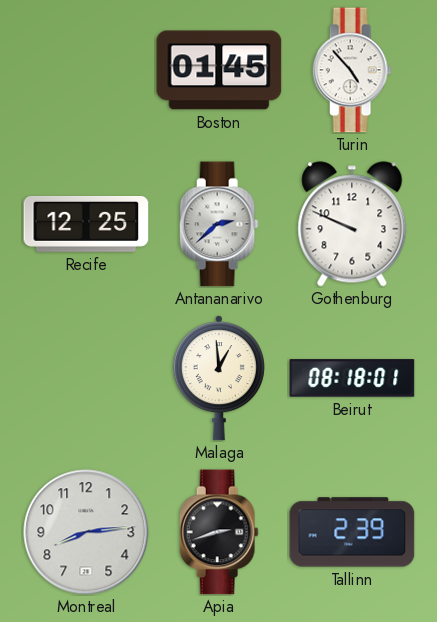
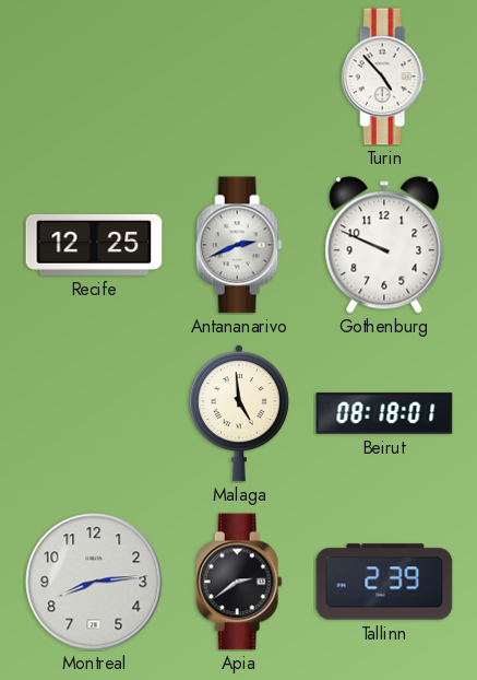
Boston: 01:45 -> none
Antananarivo: 2:38 -> 2:41
Malaga: 12:59 -> 4:59
Apia: 2:42 -> 2:39
